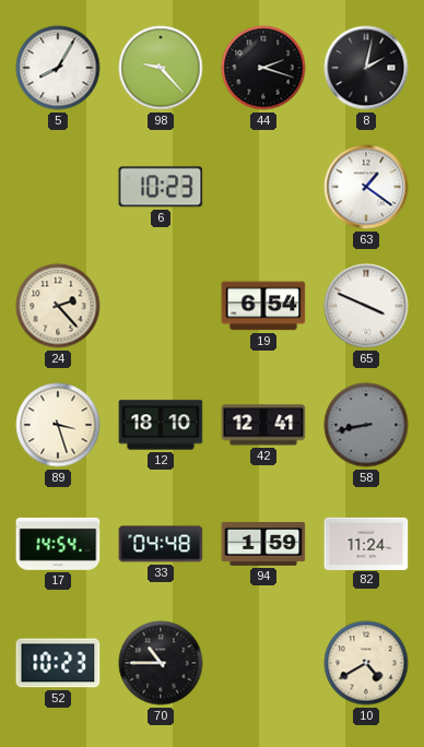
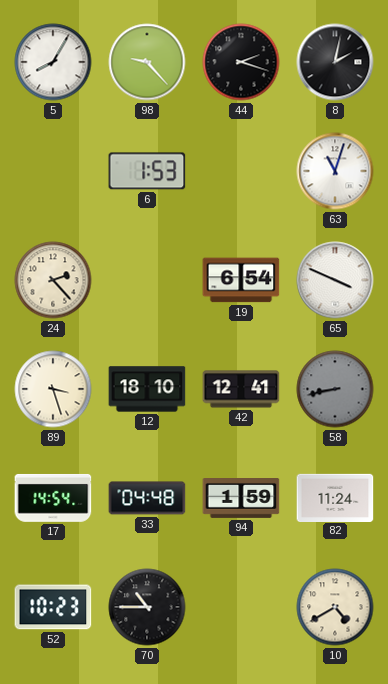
6: 10:23 -> 1:53
63: 1:21 -> 11:03
